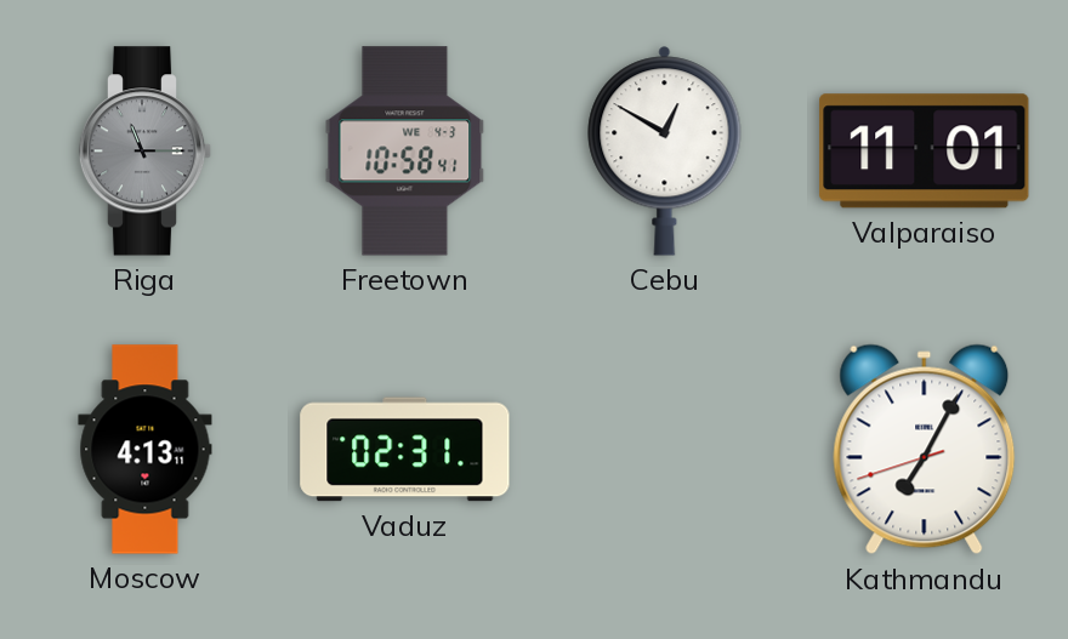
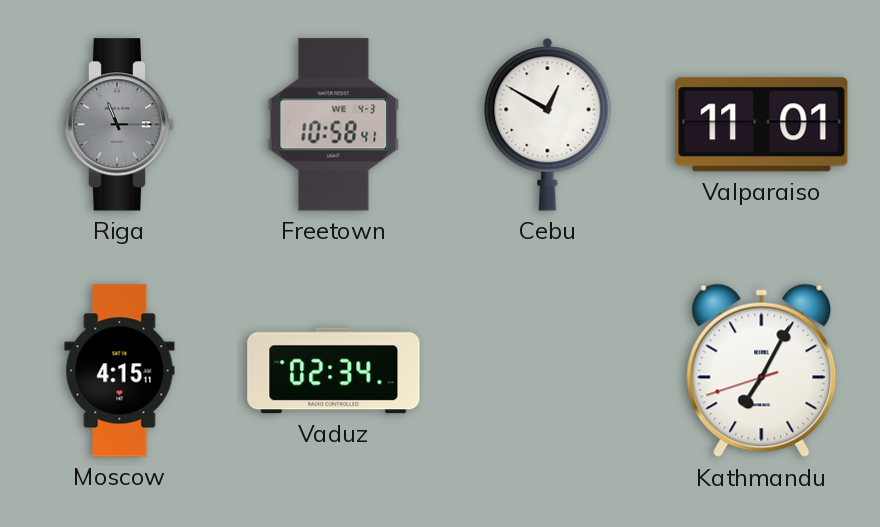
Moscow: 4:13 -> 4:15
Vaduz: 02:31 -> 02:34
